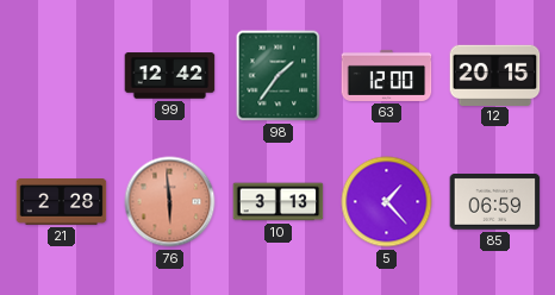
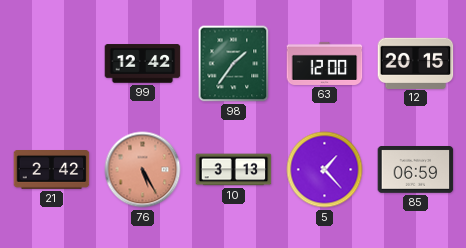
21: 2:28 -> 2:42
76: 5:59 -> 5:25
